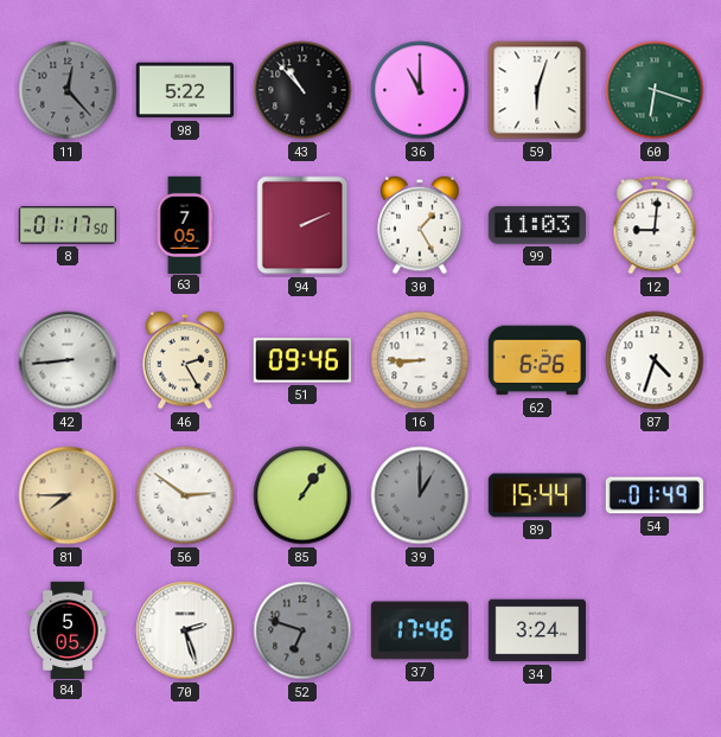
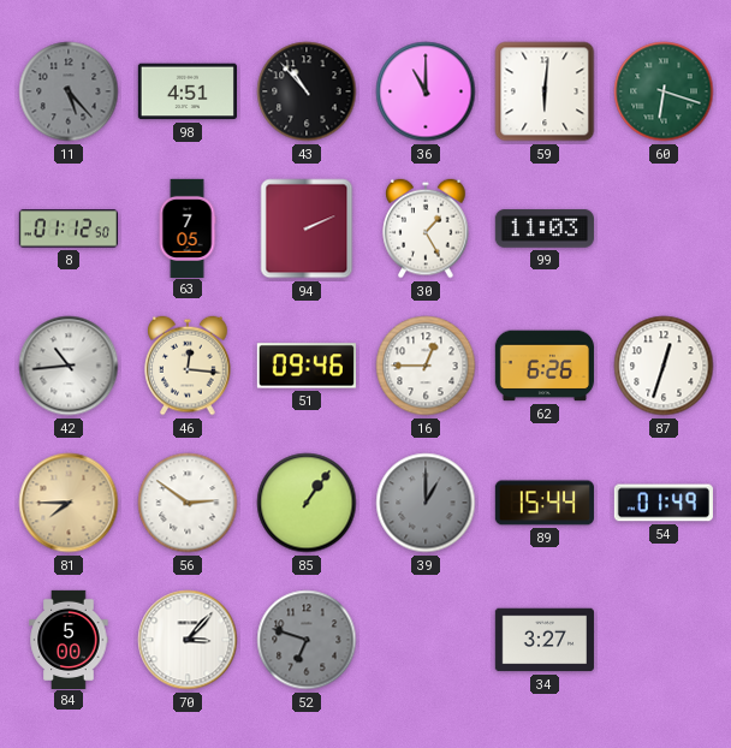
11: 12:23 -> 5:23
98: 5:22 -> 4:51
59: 6:03 -> 6:01
8: 01:17 -> 01:12
12: 9:01 -> none
42: 8:44 -> 10:44
46: 2:25 -> 12:16
16: 8:45 -> 12:45
87: 4:33 -> 12:33
84: 5:05 -> 5:00
70: 2:27 -> 3:07
37: 17:46 -> none
34: 3:24 -> 3:27
